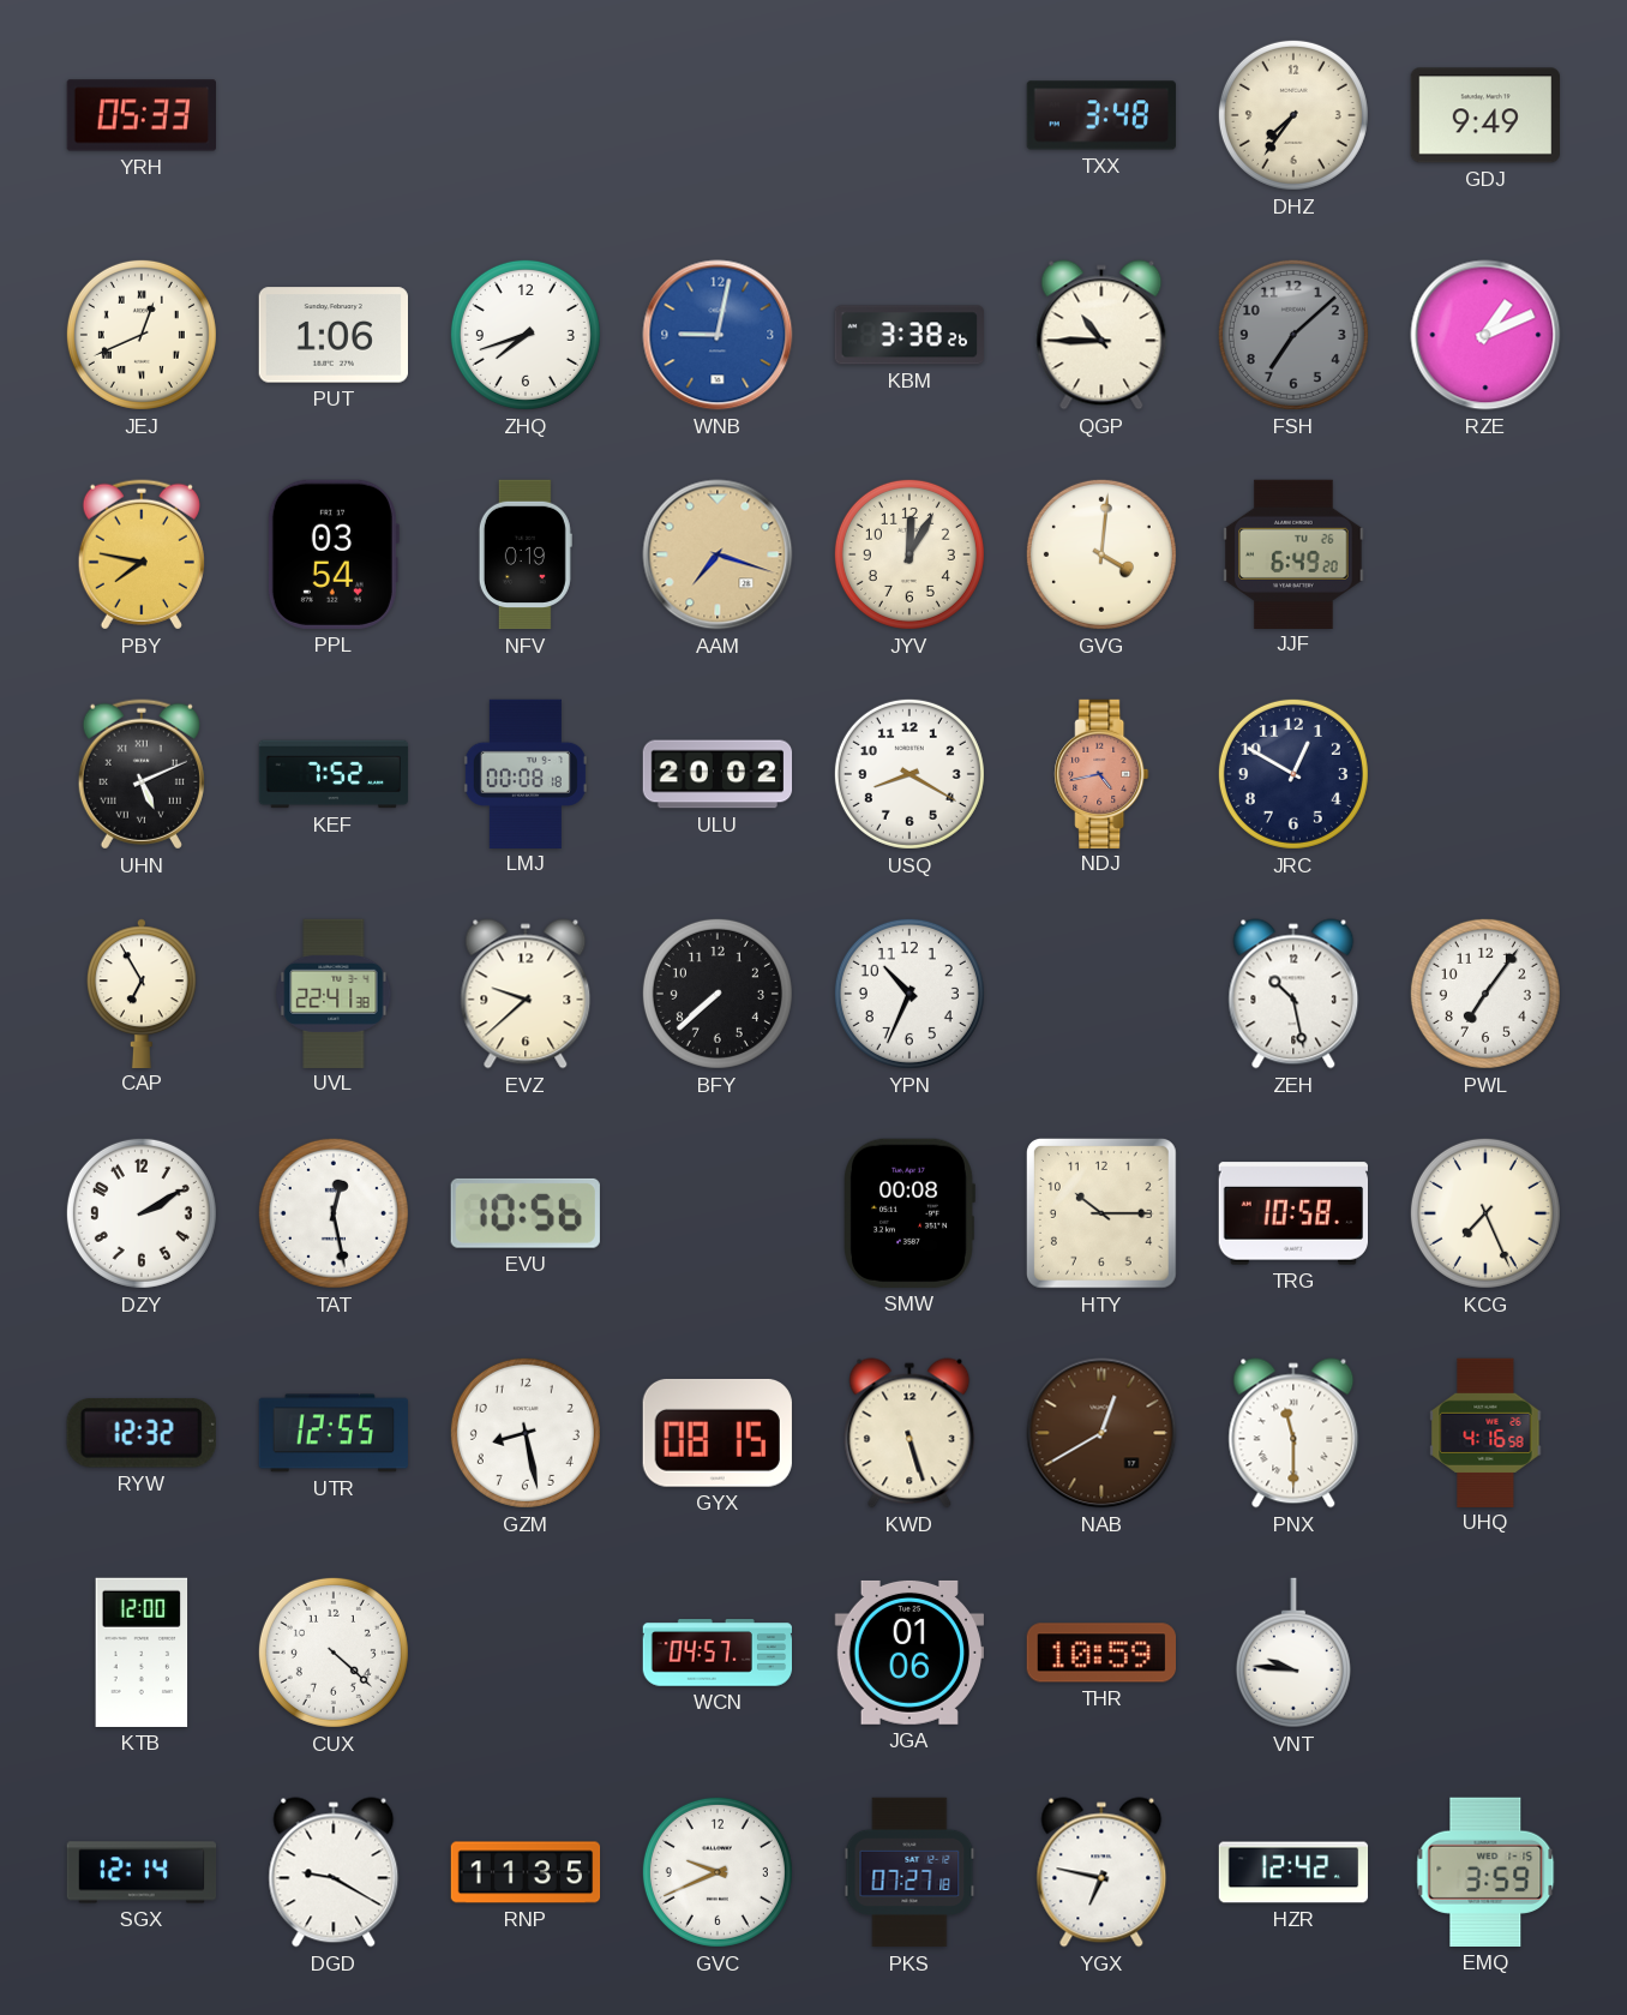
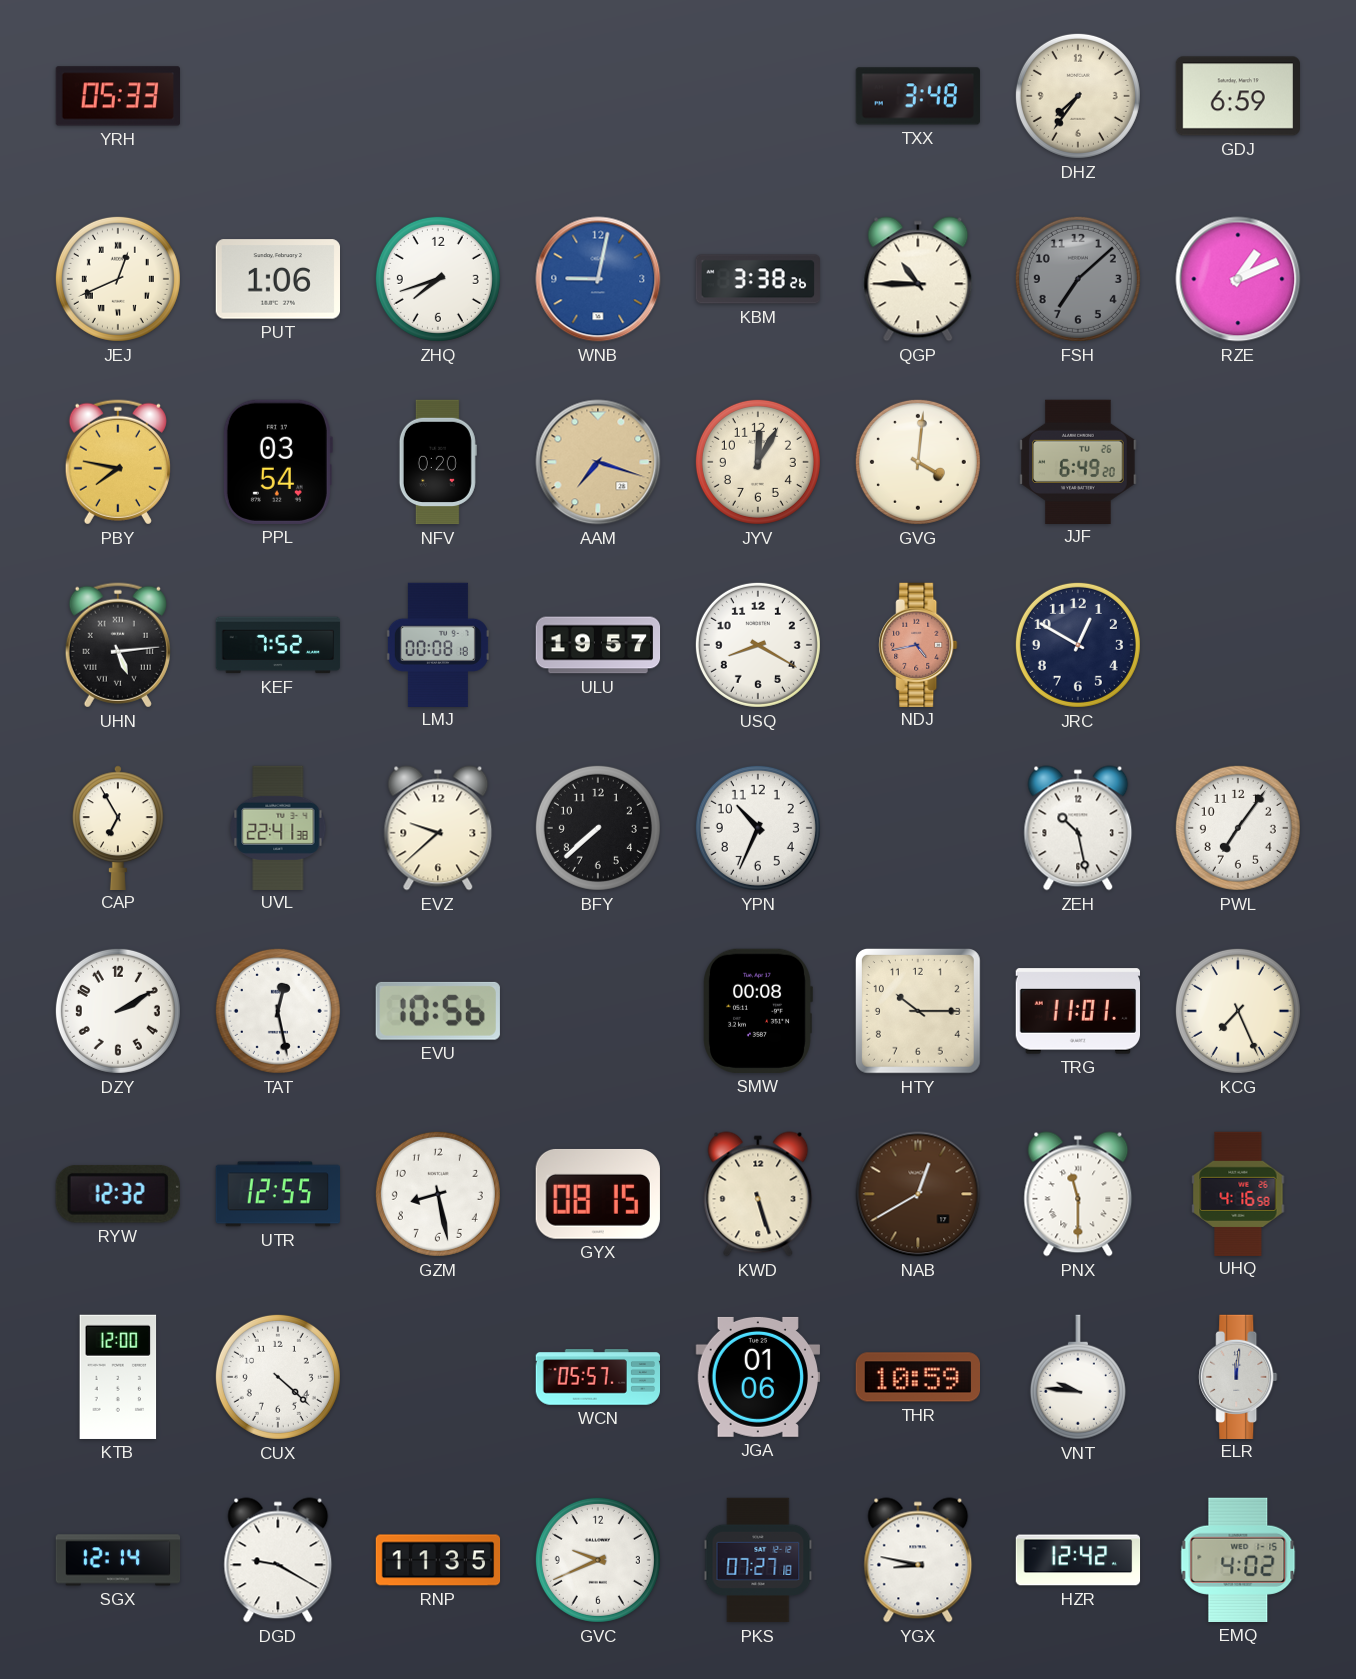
GDJ: 9:49 -> 6:59
NFV: 0:19 -> 0:20
UHN: 5:11 -> 5:14
ULU: 20:02 -> 19:57
TRG: 10:58 -> 11:01
WCN: 04:57 -> 05:57
ELR: none -> 12:01
YGX: 6:47 -> 8:47
EMQ: 3:59 -> 4:02
